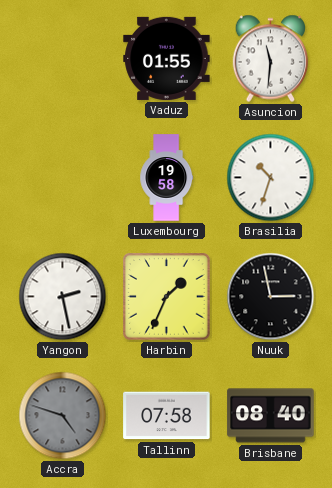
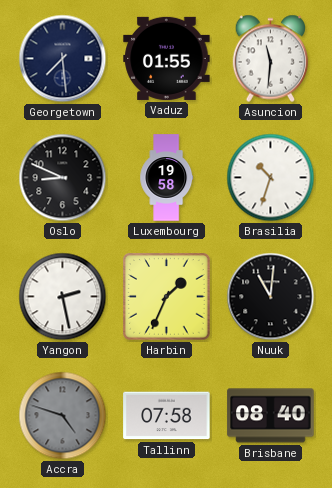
Georgetown: none -> 7:29
Oslo: none -> 8:49
Nuuk: 2:58 -> 11:01
